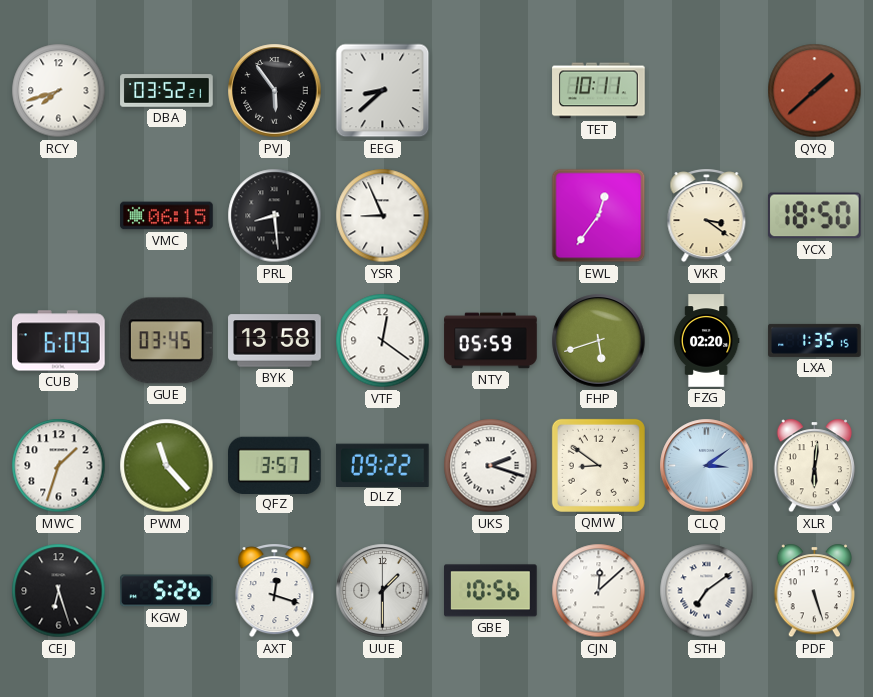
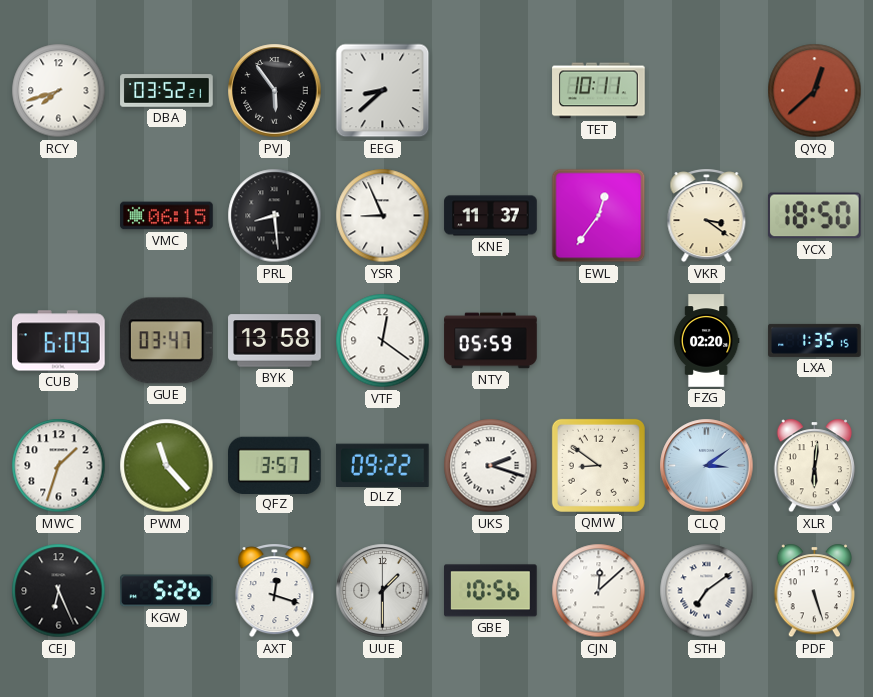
QYQ: 1:38 -> 12:38
KNE: none -> 11:37
GUE: 03:45 -> 03:47
FHP: 5:42 -> none
CEJ: 6:27 -> 6:26
